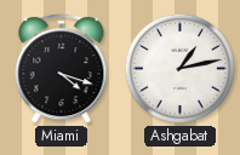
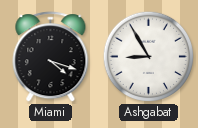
Ashgabat: 1:13 -> 8:55
